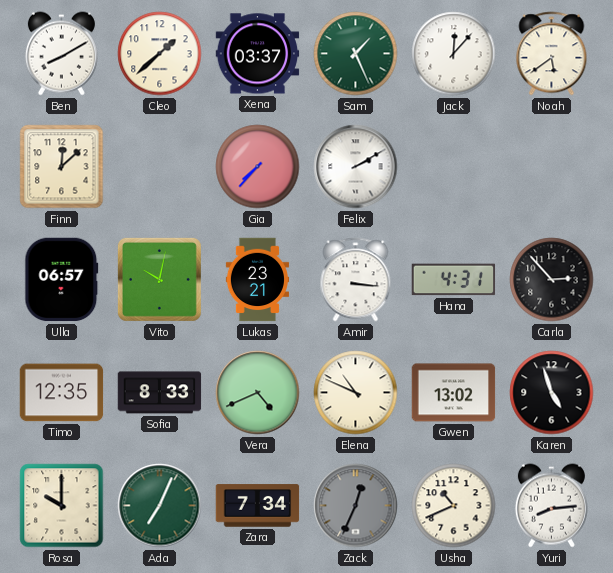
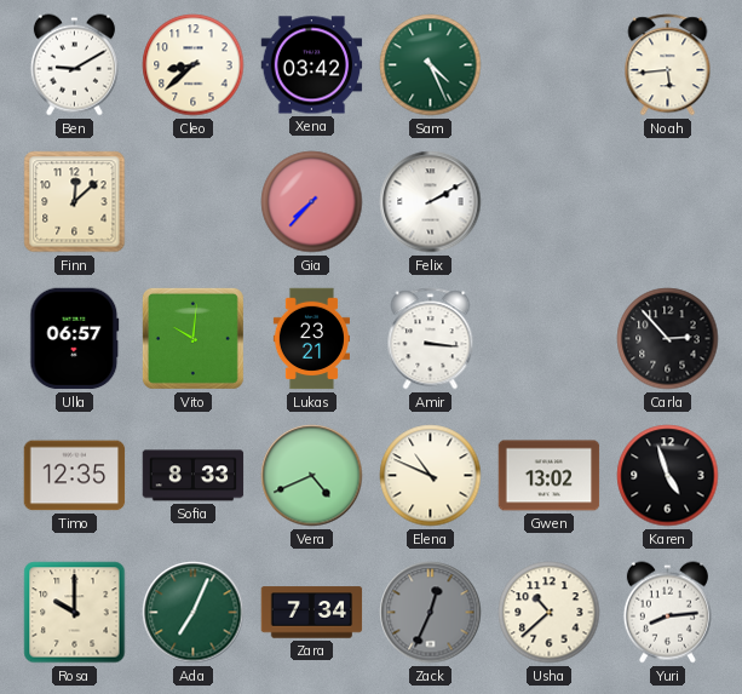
Ben: 8:10 -> 9:10
Cleo: 1:38 -> 8:38
Xena: 03:37 -> 03:42
Sam: 1:26 -> 4:26
Jack: 12:07 -> none
Noah: 5:39 -> 5:44
Vito: 10:02 -> 10:01
Hana: 4:31 -> none
Usha: 10:41 -> 10:38
